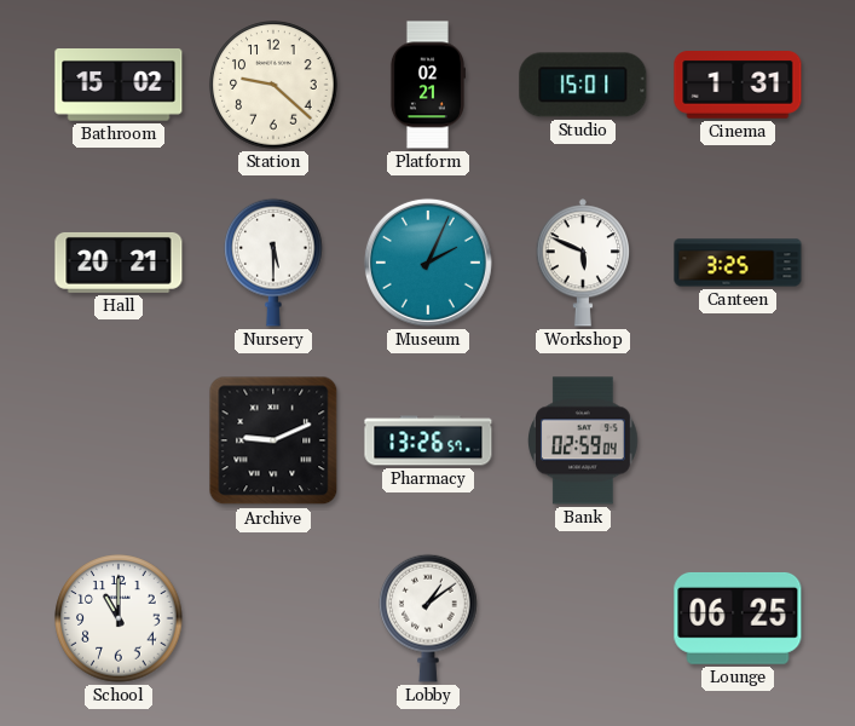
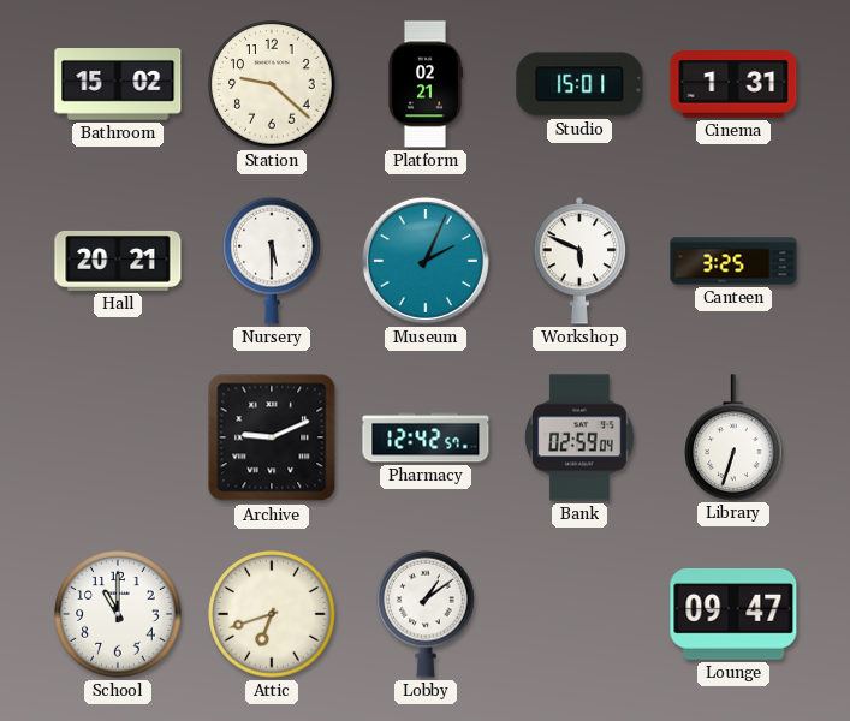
Pharmacy: 13:26 -> 12:42
Library: none -> 6:33
Attic: none -> 6:42
Lounge: 06:25 -> 09:47
